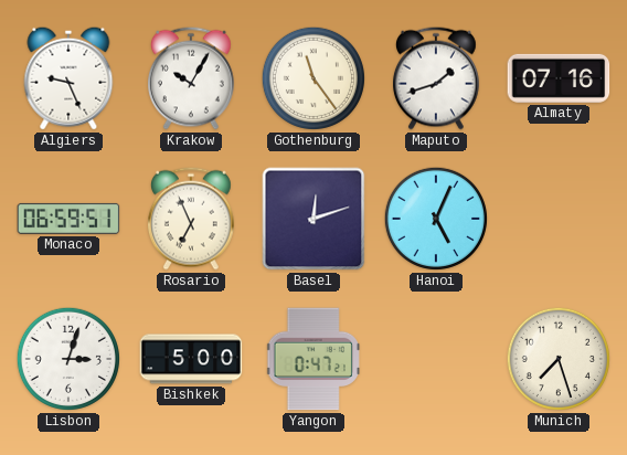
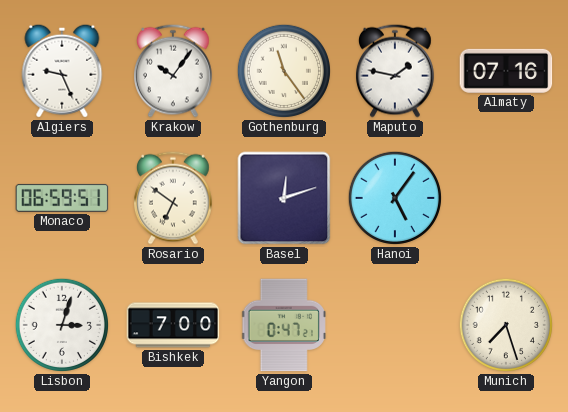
Krakow: 10:05 -> 10:06
Maputo: 1:42 -> 1:47
Rosario: 6:56 -> 6:51
Hanoi: 5:04 -> 5:06
Bishkek: 5:00 -> 7:00
